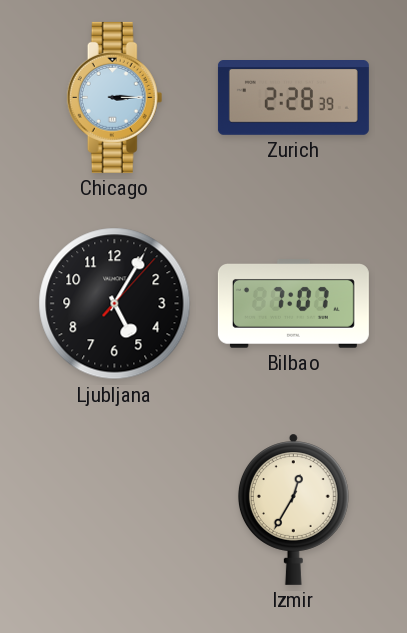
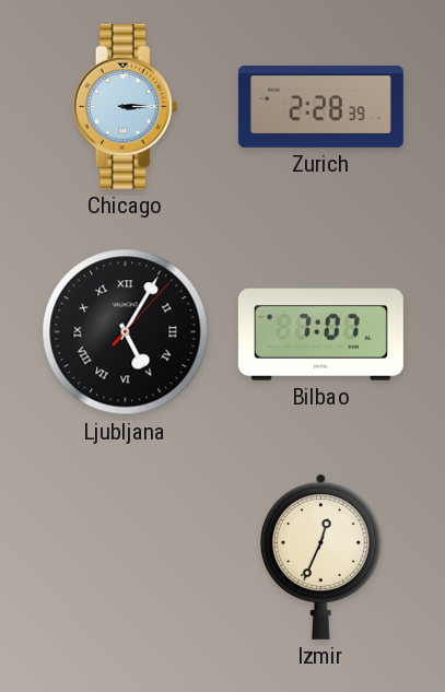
Ljubljana numerals: Arabic -> Roman
Izmir: 12:35 -> 12:34
